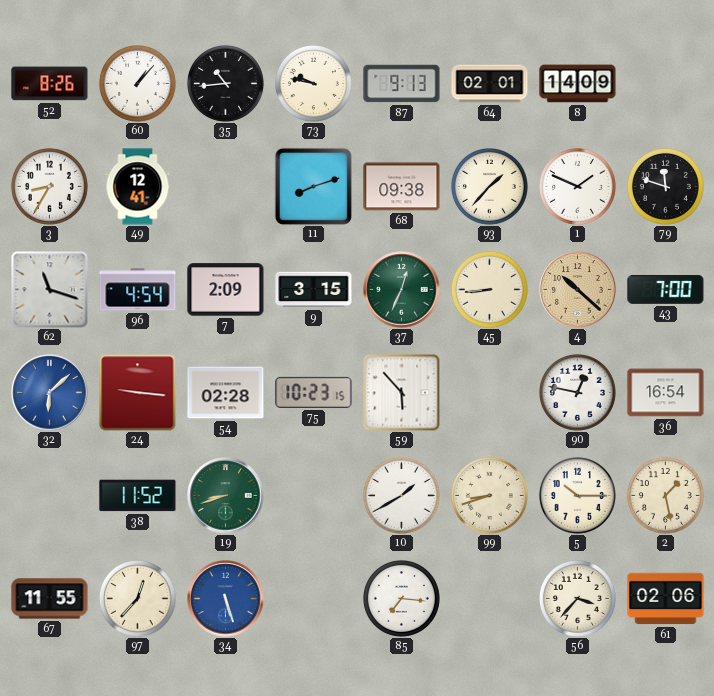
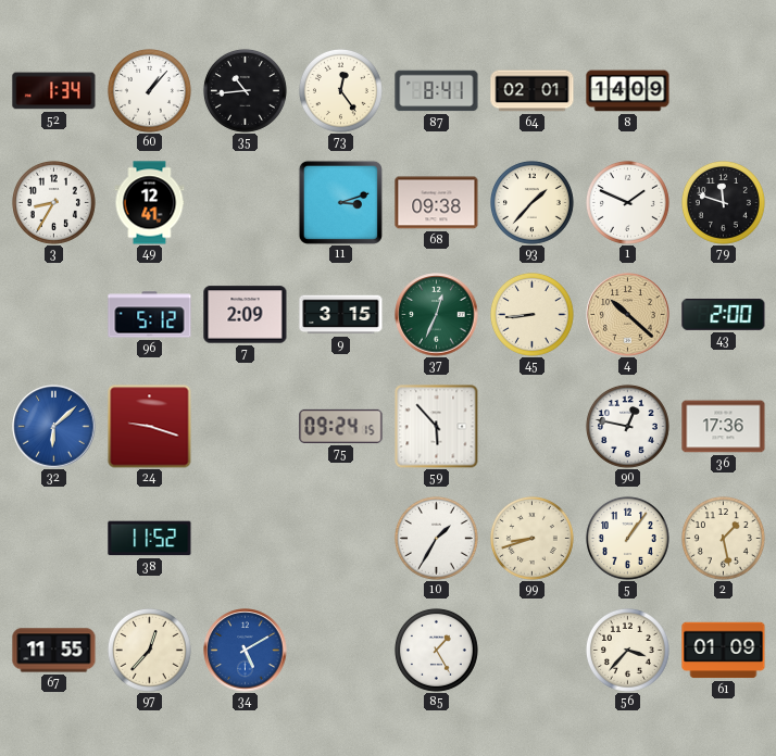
52: 8:26 -> 1:34
73: 9:47 -> 12:24
87: 9:13 -> 8:41
11: 8:12 -> 3:12
62: 11:18 -> none
96: 4:54 -> 5:12
43: 7:00 -> 2:00
24: 9:16 -> 9:18
54: 02:28 -> none
75: 10:23 -> 09:24
36: 16:54 -> 17:36
19: 8:42 -> none
10: 1:40 -> 1:35
5: 10:15 -> 1:06
34: 5:27 -> 5:10
85: 7:16 -> 1:25
61: 02:06 -> 01:09
